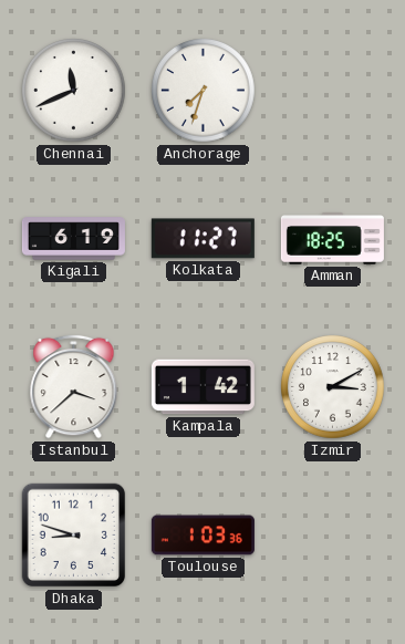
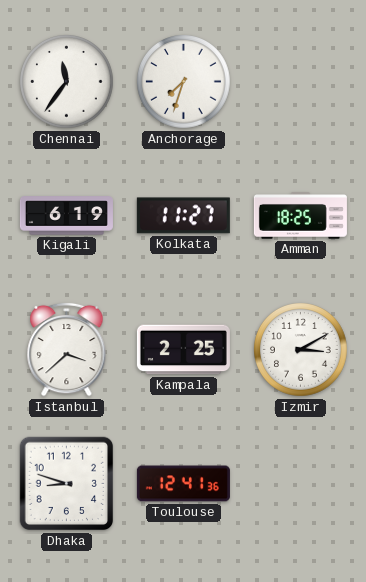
Chennai: 11:41 -> 11:36
Kampala: 1:42 -> 2:25
Toulouse: 1:03 -> 12:41
